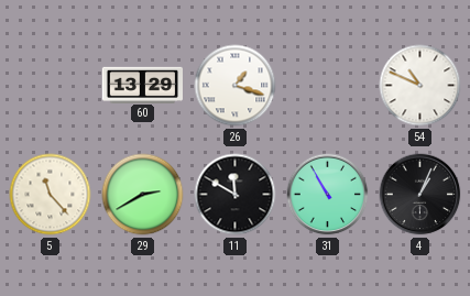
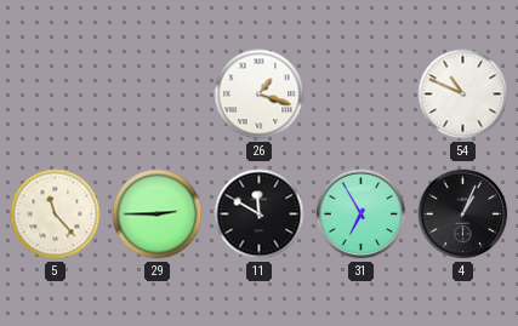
60: 13:29 -> none
29: 2:40 -> 2:45
31: 10:55 -> 6:55
